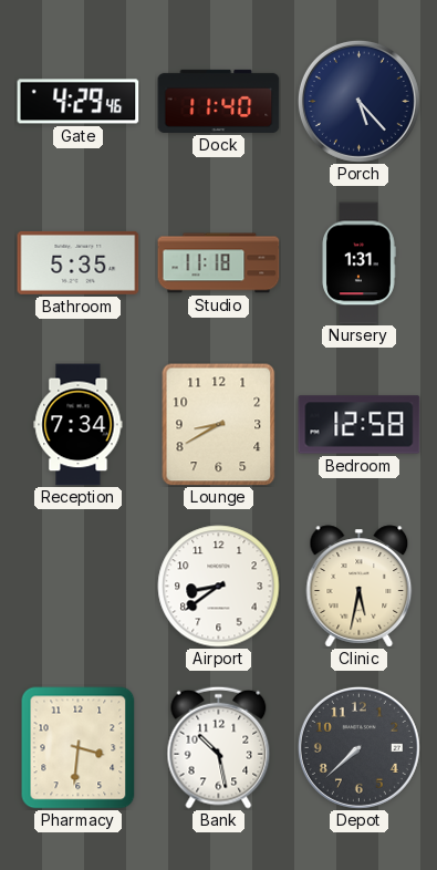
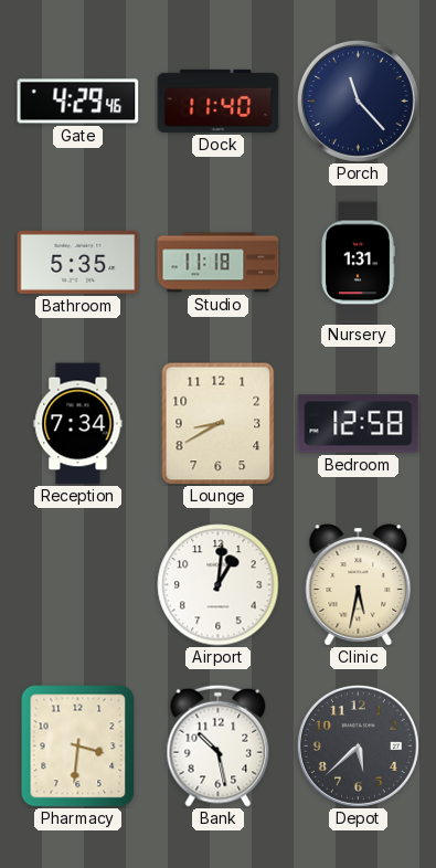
Porch: 5:23 -> 11:23
Airport: 8:39 -> 1:01
Depot: 7:38 -> 5:38
